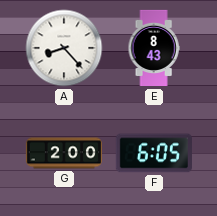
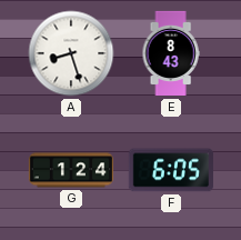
A: 8:23 -> 8:27
G: 2:00 -> 1:24
